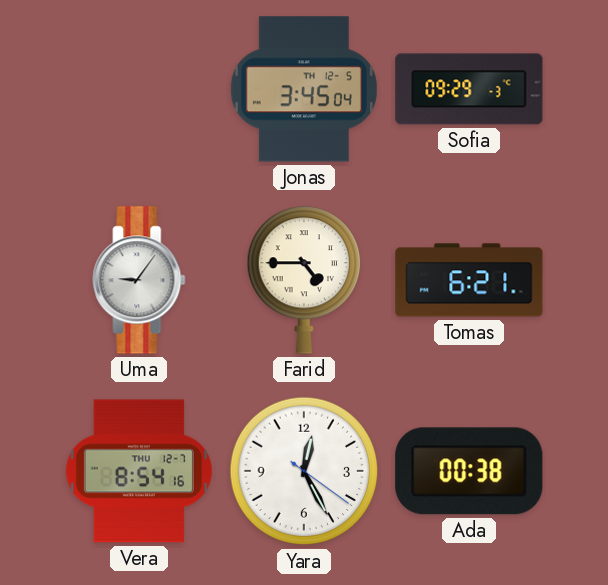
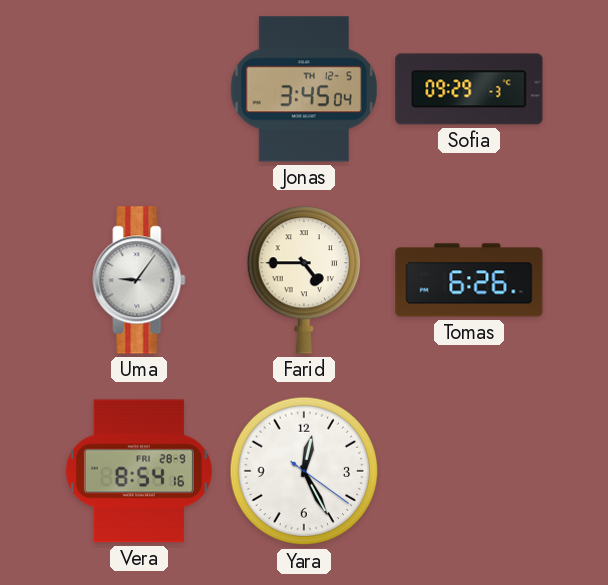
Tomas: 6:21 -> 6:26
Vera date: THU 12-7 -> FRI 28-9
Ada: 00:38 -> none
